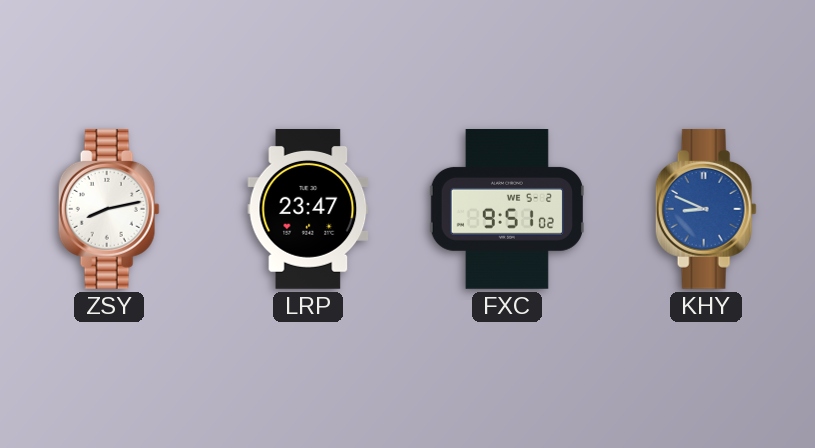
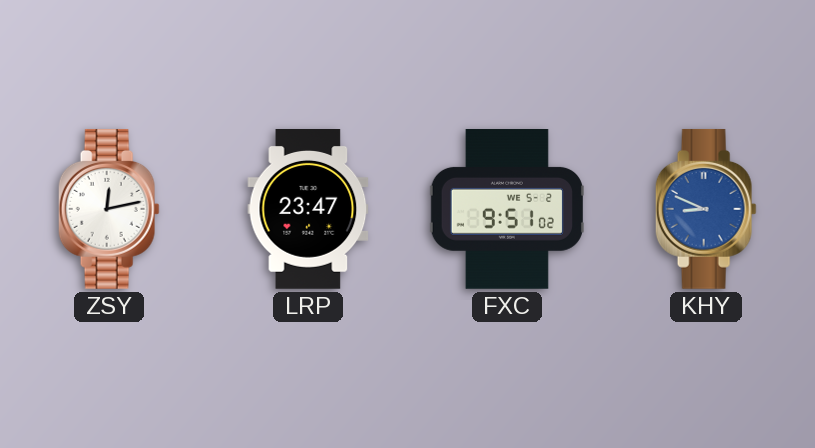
ZSY: 8:13 -> 12:13
